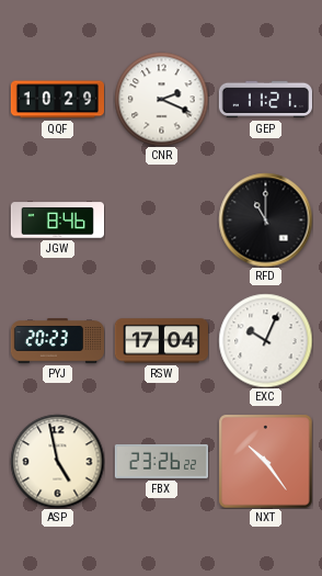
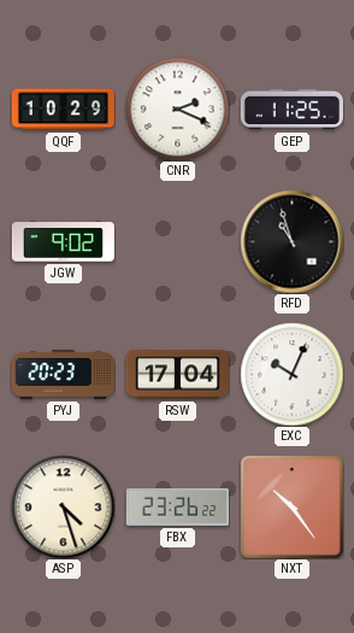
GEP: 11:21 -> 11:25
JGW: 8:46 -> 9:02
RFD: 11:00 -> 10:57
ASP: 4:58 -> 4:27
